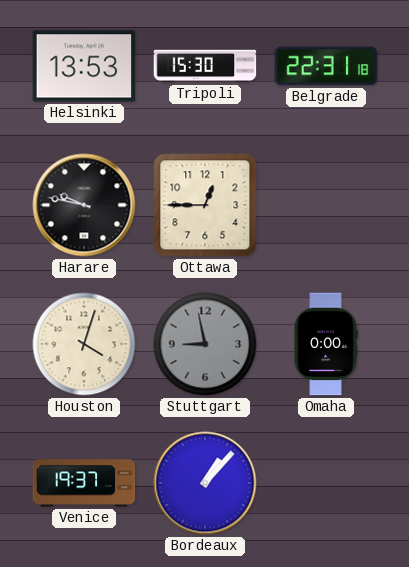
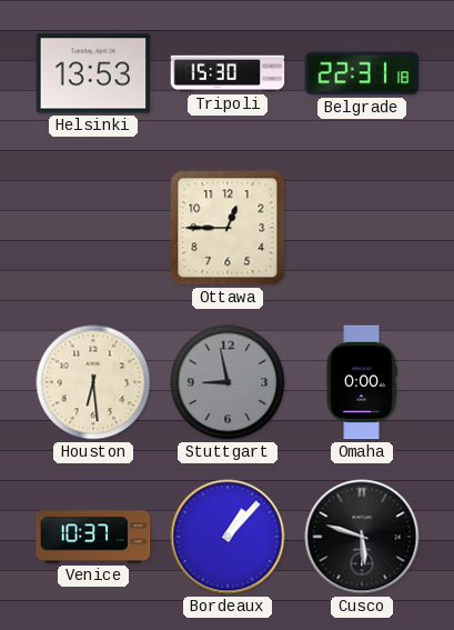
Harare: 9:47 -> none
Houston: 4:03 -> 6:29
Venice: 19:37 -> 10:37
Cusco: none -> 5:48
